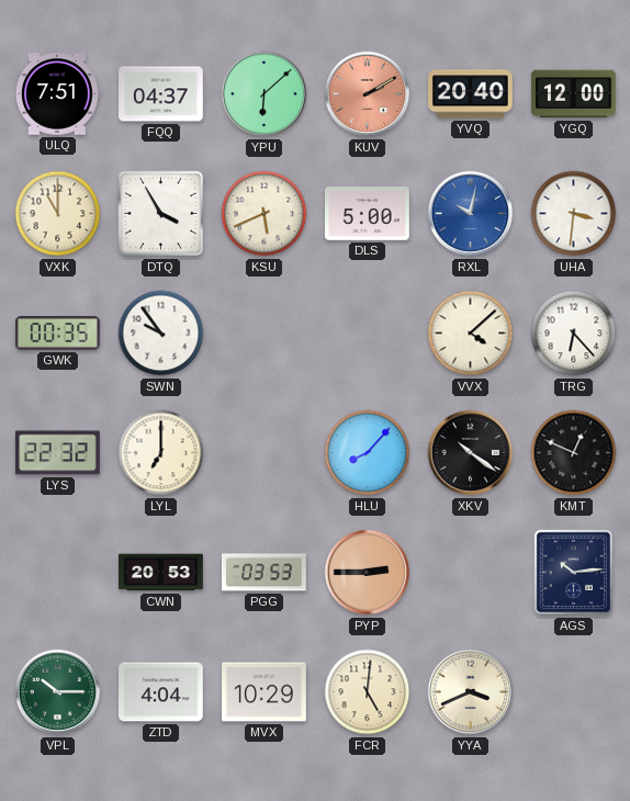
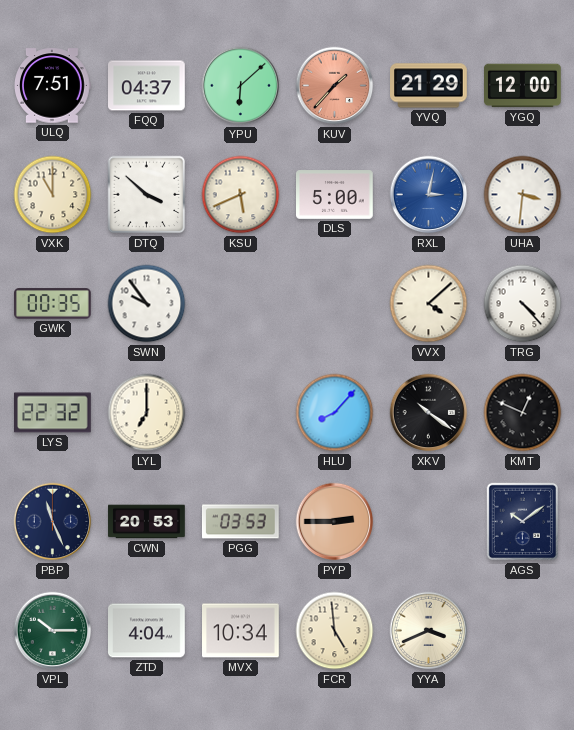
KUV: 2:10 -> 1:37
YVQ: 20:40 -> 21:29
DTQ: 3:55 -> 3:52
RXL: 10:02 -> 3:02
TRG: 6:23 -> 4:23
PBP: none -> 11:26
AGS: 10:14 -> 10:09
MVX: 10:29 -> 10:34
FCR: 5:01 -> 4:59
